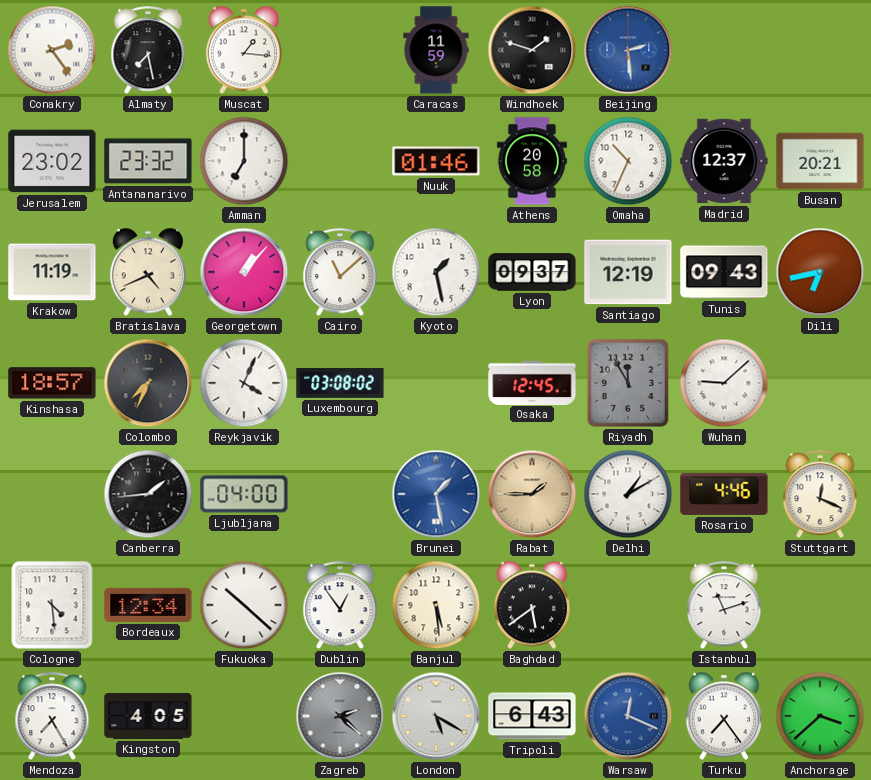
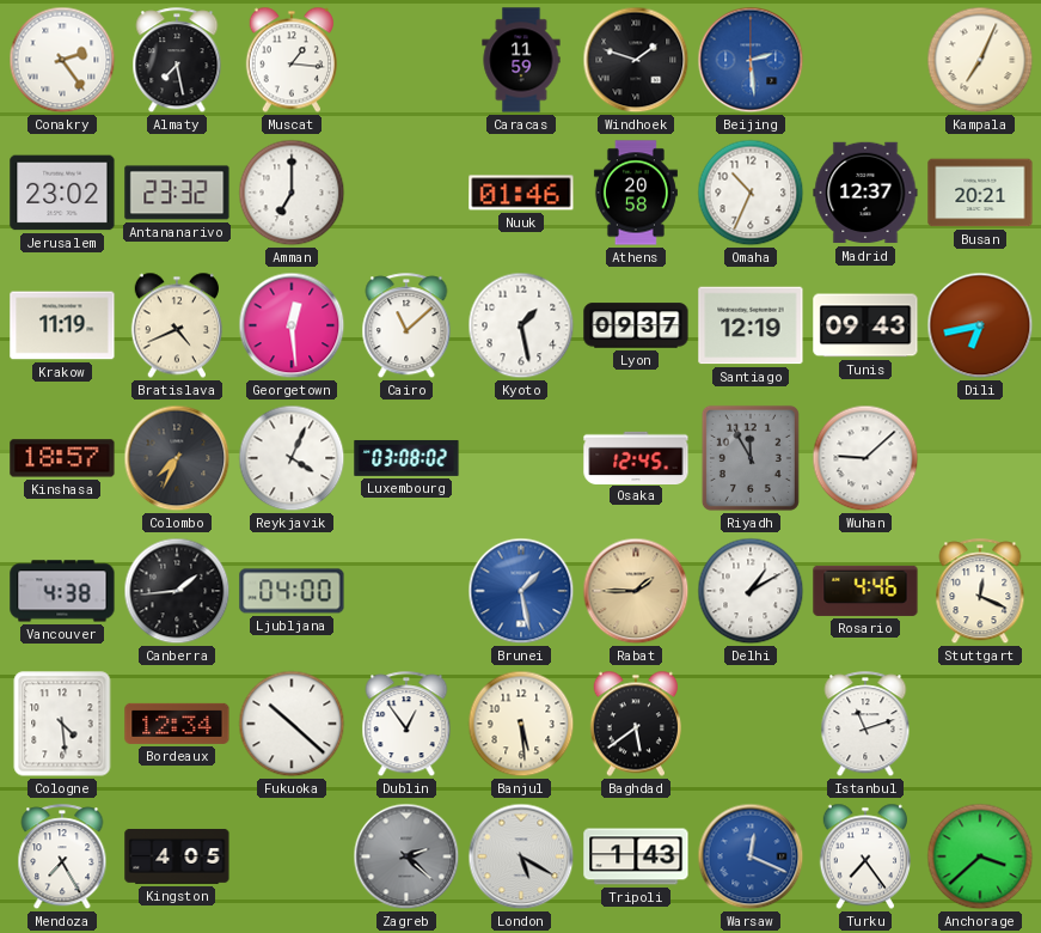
Kampala: none -> 7:04
Georgetown: 1:07 -> 12:29
Vancouver: none -> 4:38
Tripoli: 6:43 -> 1:43
